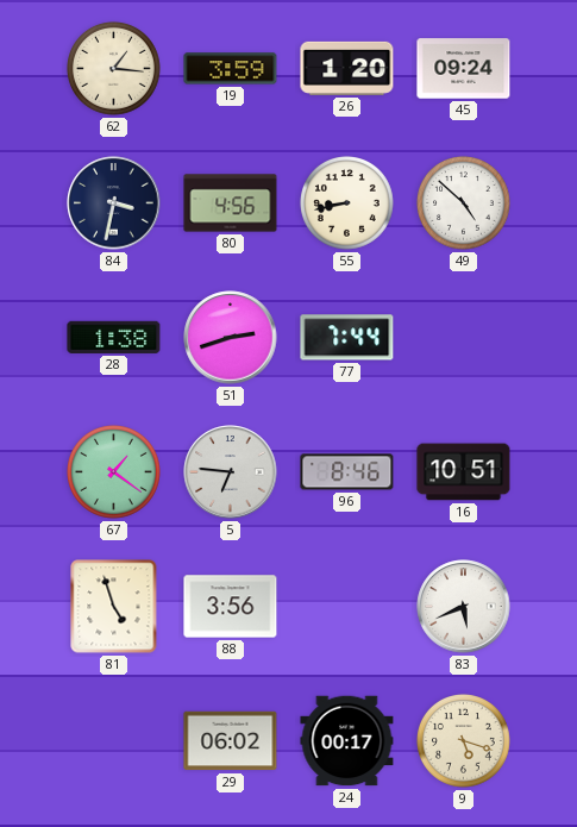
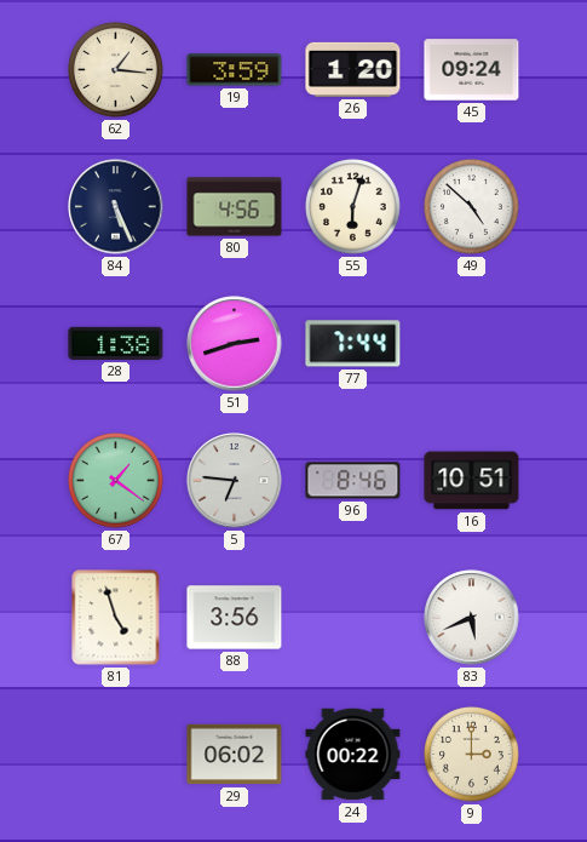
84: 3:32 -> 5:26
55: 8:43 -> 6:03
24: 00:17 -> 00:22
9: 5:18 -> 3:00
